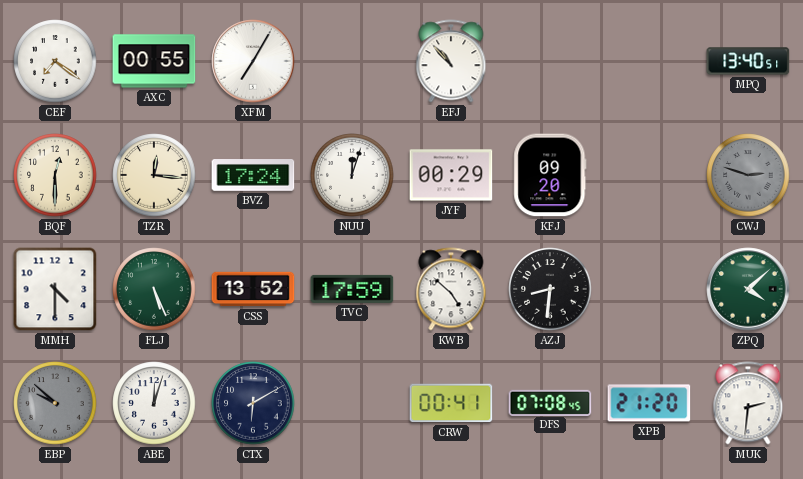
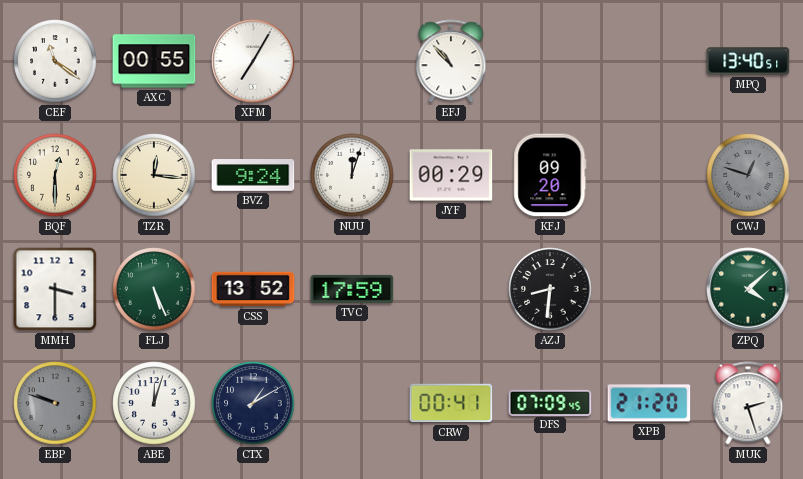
CEF: 7:21 -> 11:21
BVZ: 17:24 -> 9:24
CWJ: 2:48 -> 12:48
MMH: 4:30 -> 3:30
KWB: 4:52 -> none
EBP: 9:52 -> 9:48
CTX: 6:10 -> 1:10
DFS: 07:08 -> 07:09
MUK: 2:31 -> 2:27
